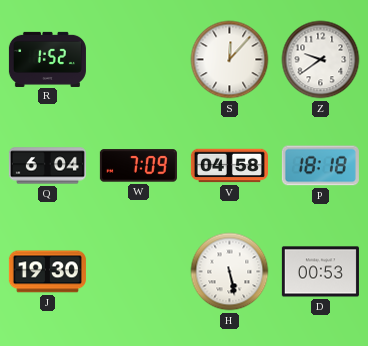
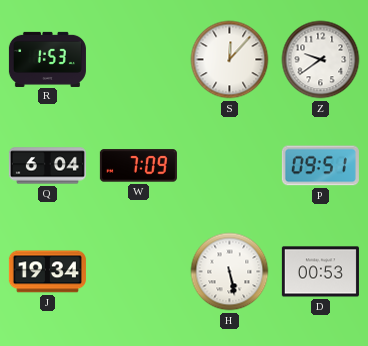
R: 1:52 -> 1:53
V: 04:58 -> none
P: 18:18 -> 09:51
J: 19:30 -> 19:34
